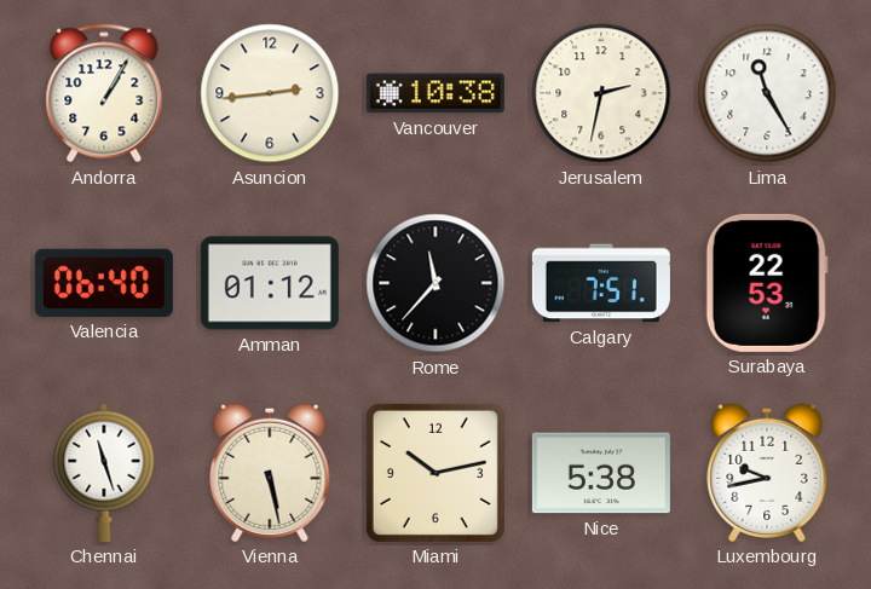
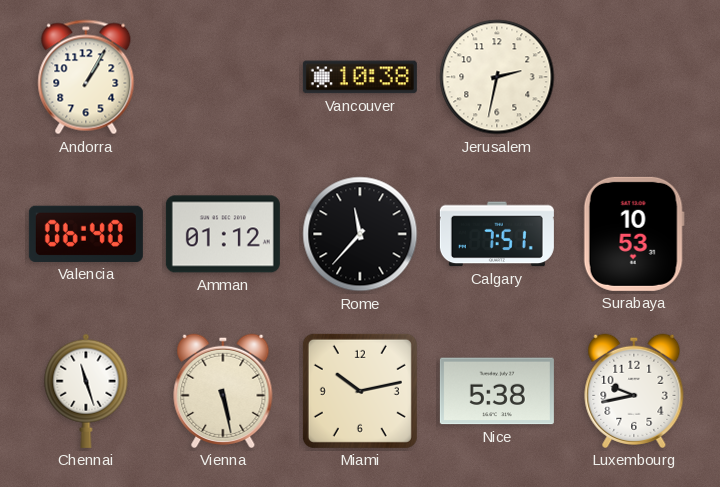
Asuncion: 2:44 -> none
Lima: 11:25 -> none
Surabaya: 22:53 -> 10:53
